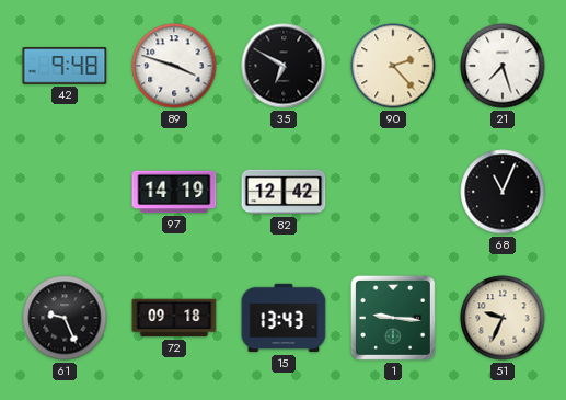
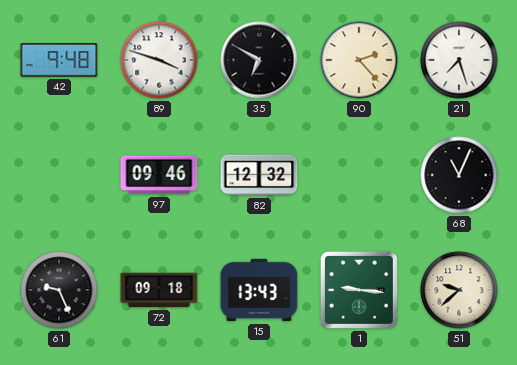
97: 14:19 -> 09:46
82: 12:42 -> 12:32
51: 9:34 -> 9:38
